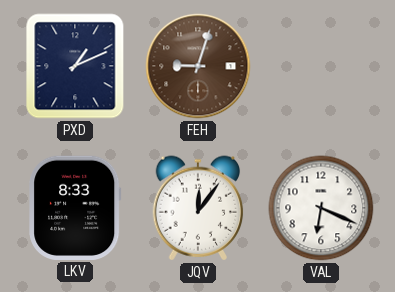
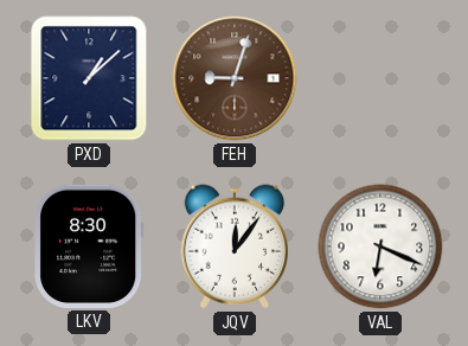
PXD: 1:11 -> 1:08
LKV: 8:33 -> 8:30
